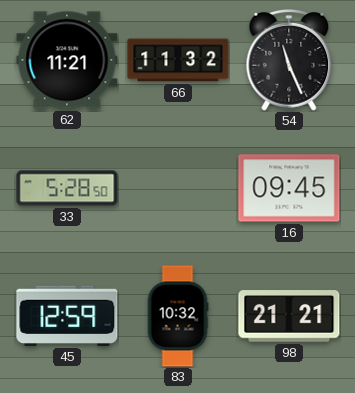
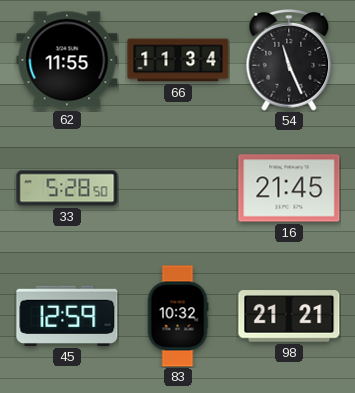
62: 11:21 -> 11:55
66: 11:32 -> 11:34
16: 09:45 -> 21:45
